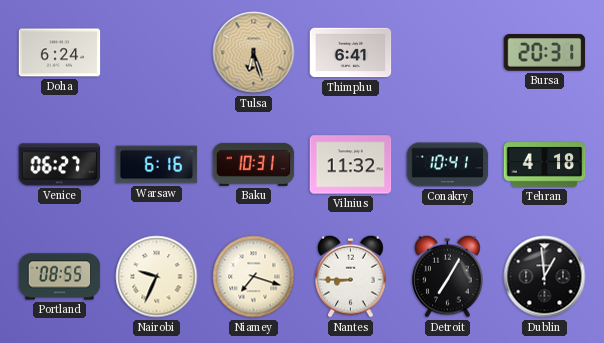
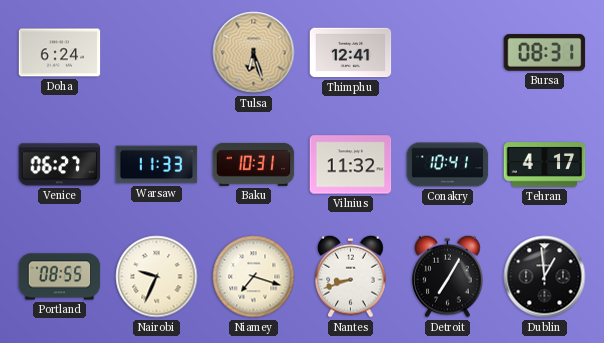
Thimphu: 6:41 -> 12:41
Bursa: 20:31 -> 08:31
Warsaw: 6:16 -> 11:33
Tehran: 4:18 -> 4:17
Nantes: 8:45 -> 8:42
